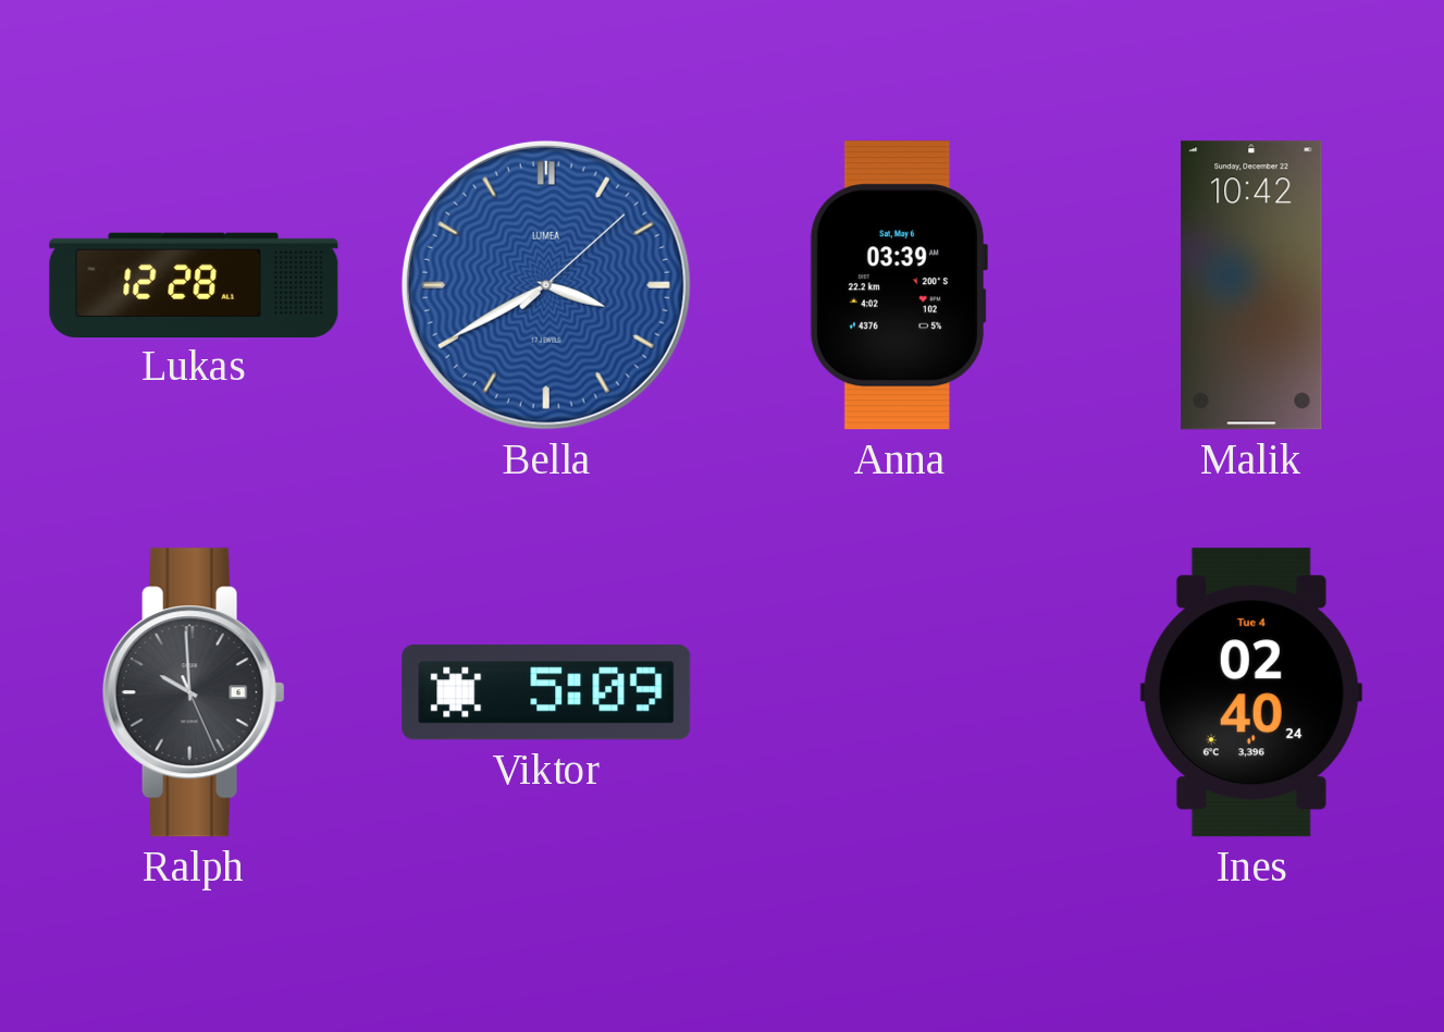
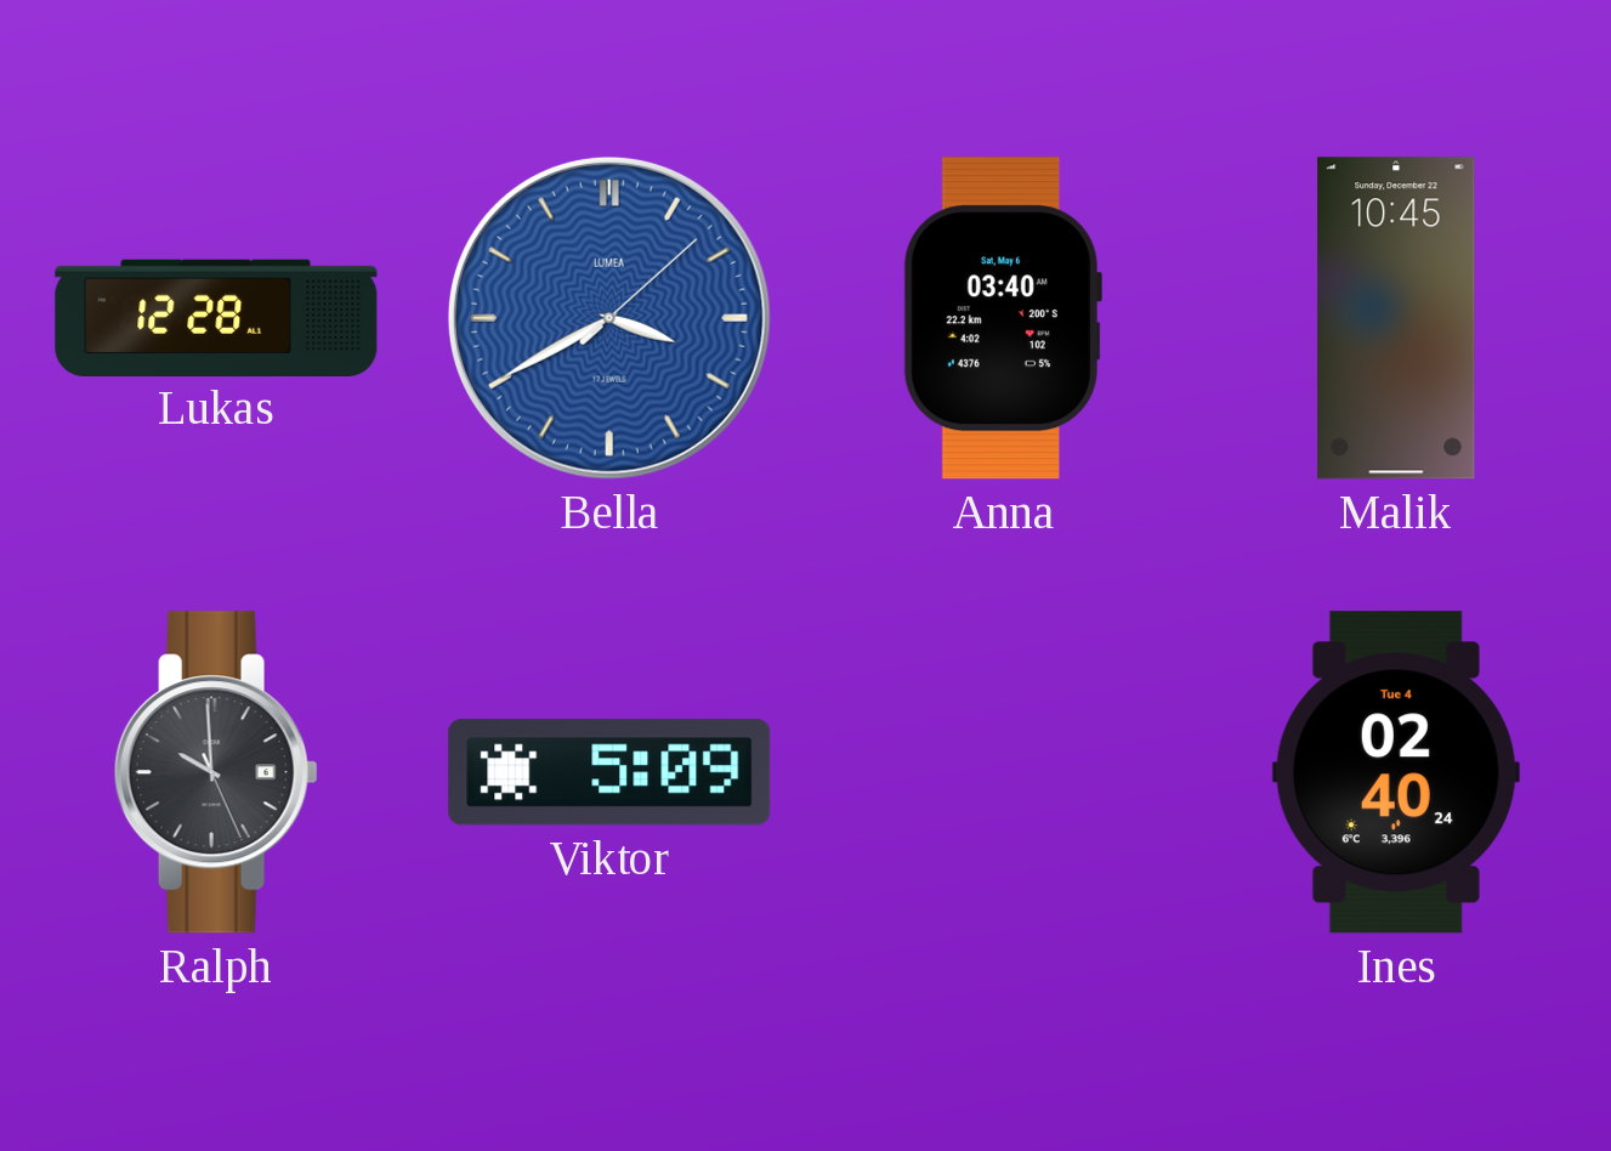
Anna: 03:39 -> 03:40
Malik: 10:42 -> 10:45
